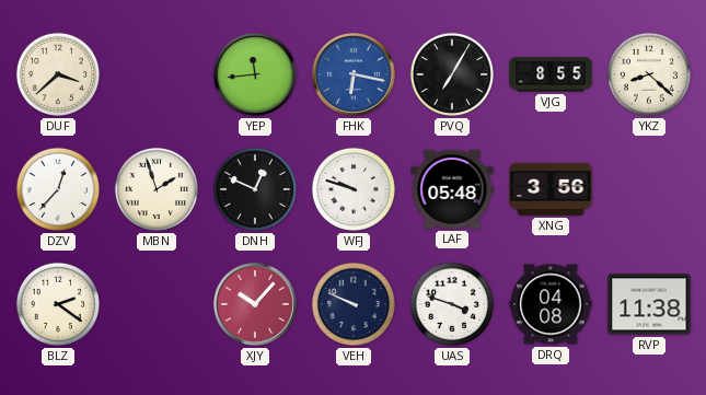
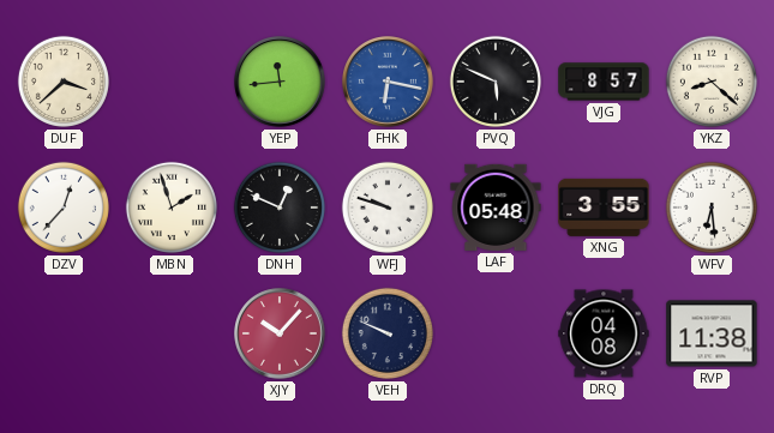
PVQ: 7:05 -> 5:49
VJG: 8:55 -> 8:57
XNG: 3:56 -> 3:55
WFV: none -> 6:29
BLZ: 2:21 -> none
UAS: 3:48 -> none
